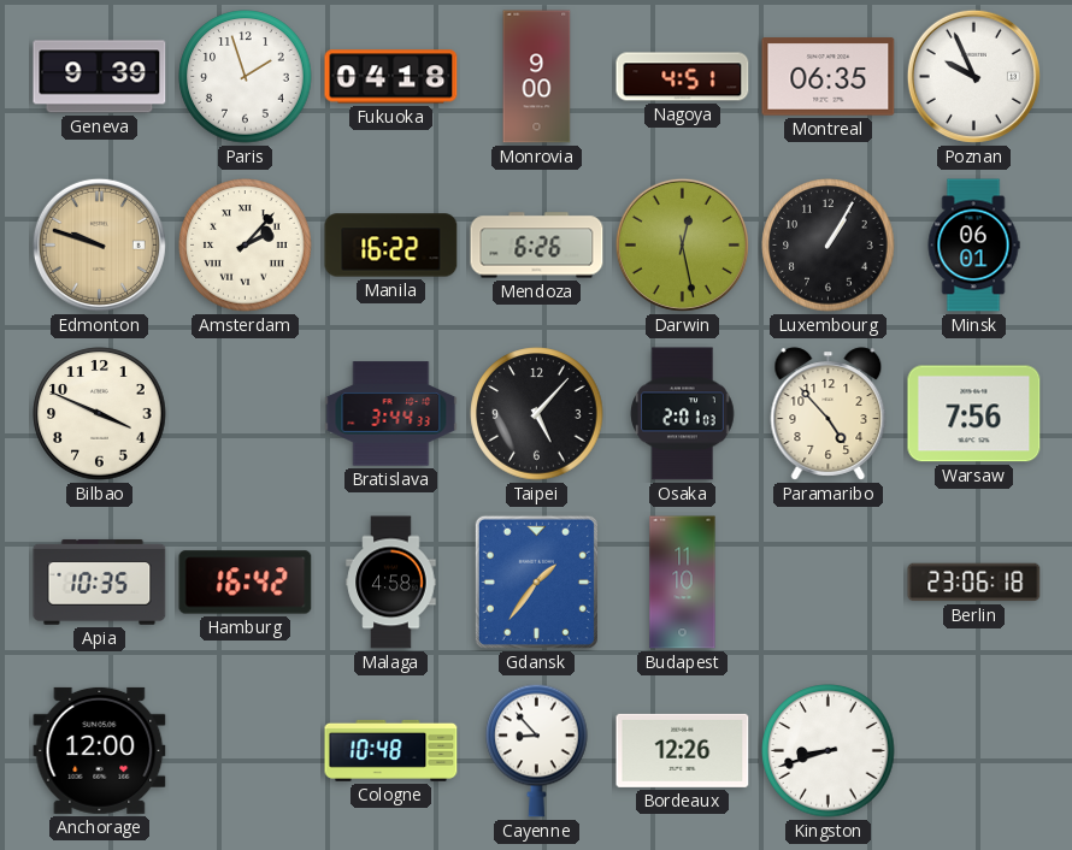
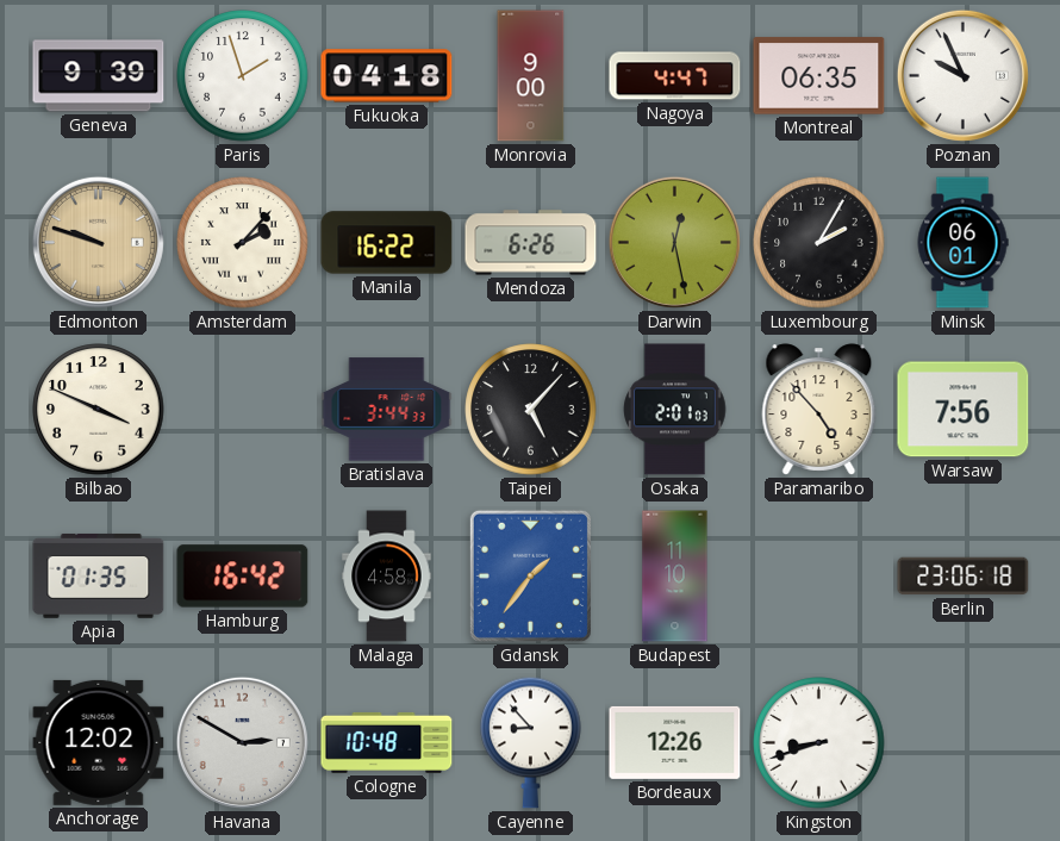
Nagoya: 4:51 -> 4:47
Luxembourg: 1:05 -> 2:05
Apia: 10:35 -> 01:35
Anchorage: 12:00 -> 12:02
Havana: none -> 2:50
